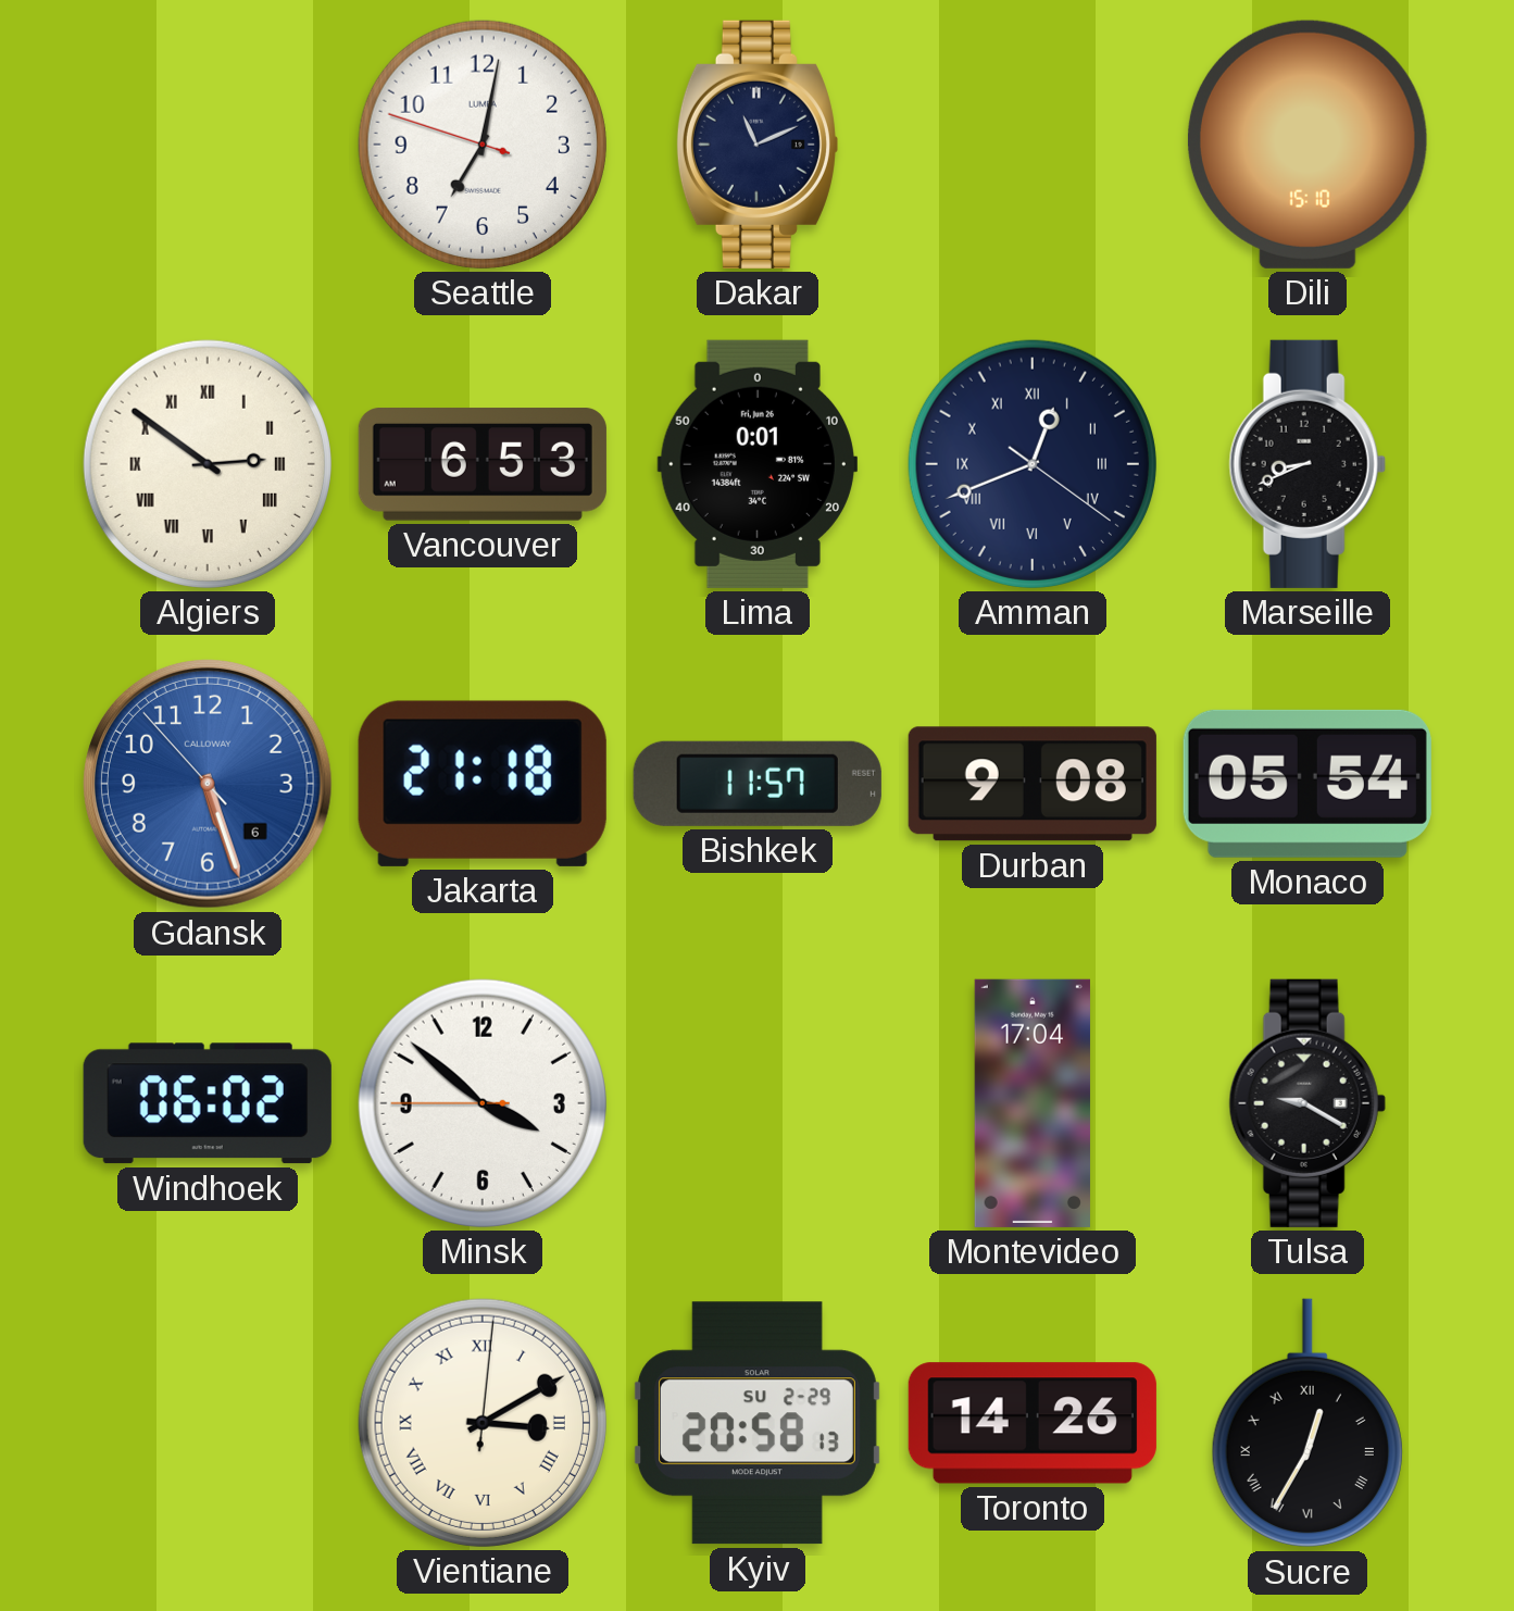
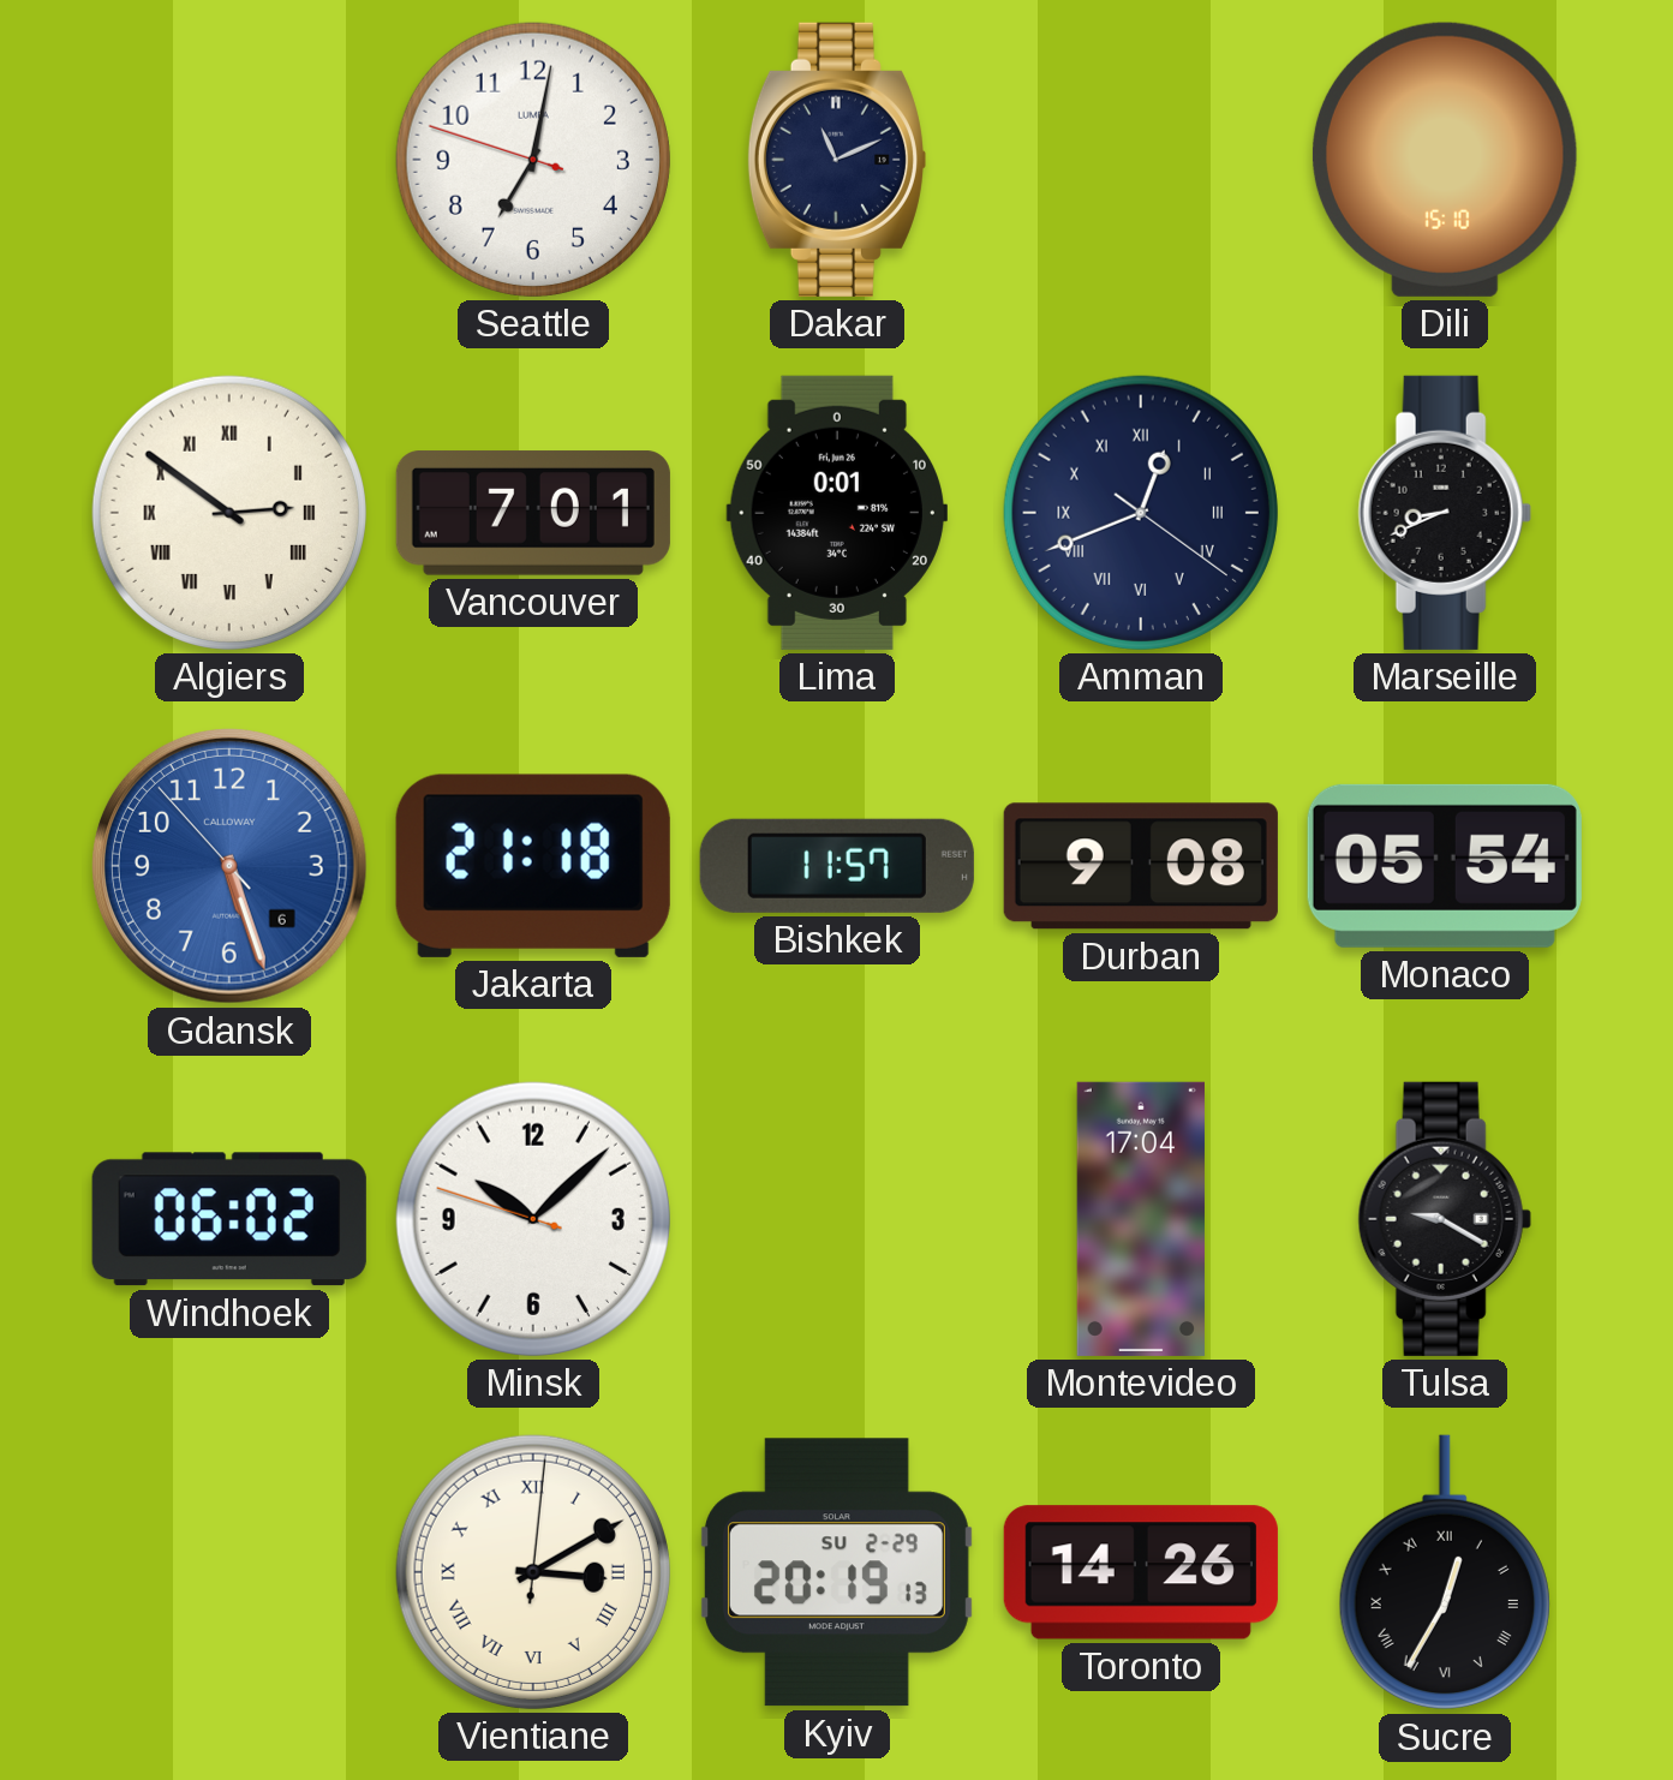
Vancouver: 6:53 -> 7:01
Minsk: 3:51 -> 10:07
Kyiv: 20:58 -> 20:19
